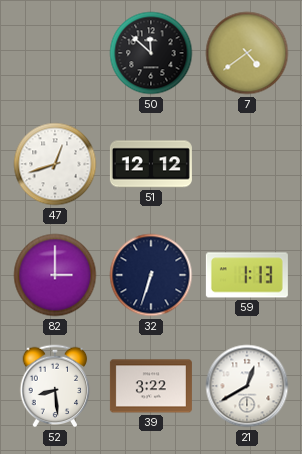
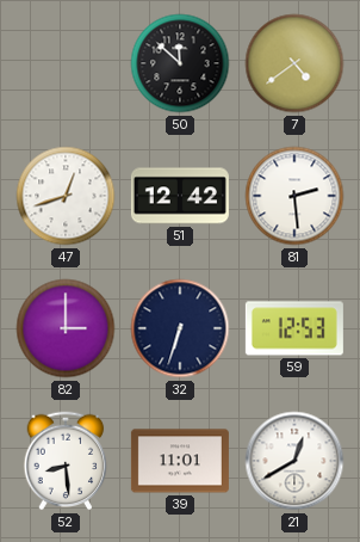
51: 12:12 -> 12:42
81: none -> 2:29
59: 1:13 -> 12:53
39: 3:22 -> 11:01
